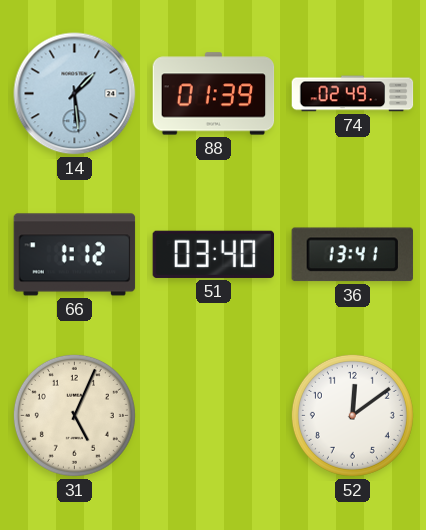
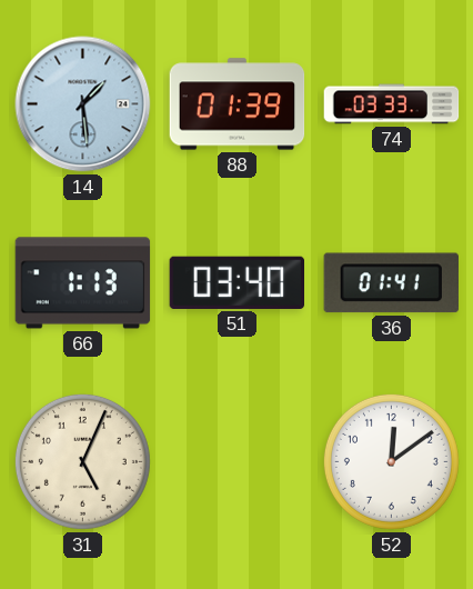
74: 02:49 -> 03:33
66: 1:12 -> 1:13
36: 13:41 -> 01:41
